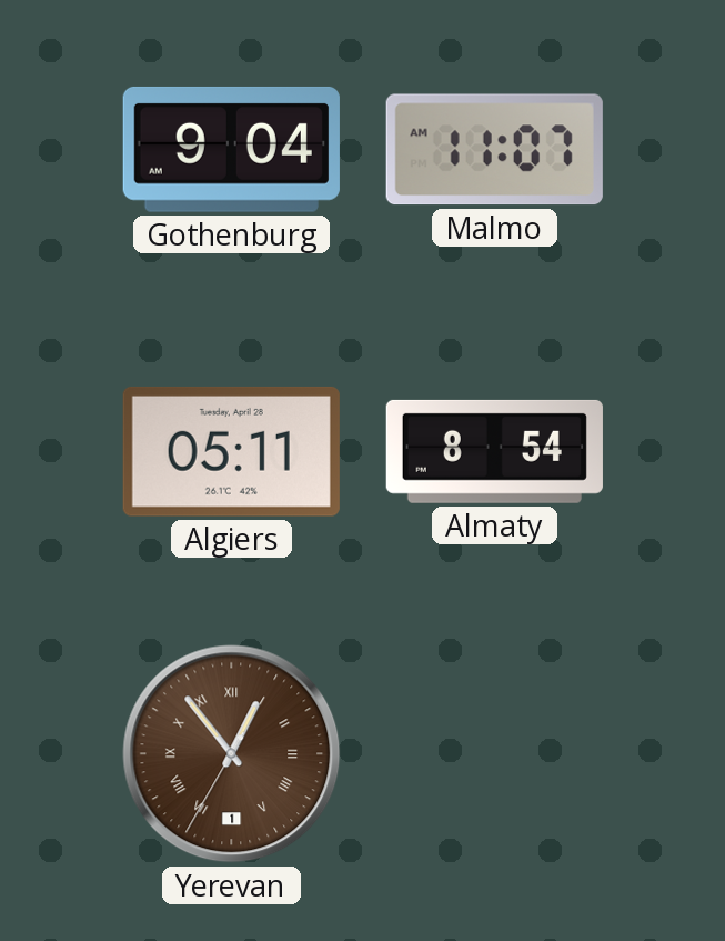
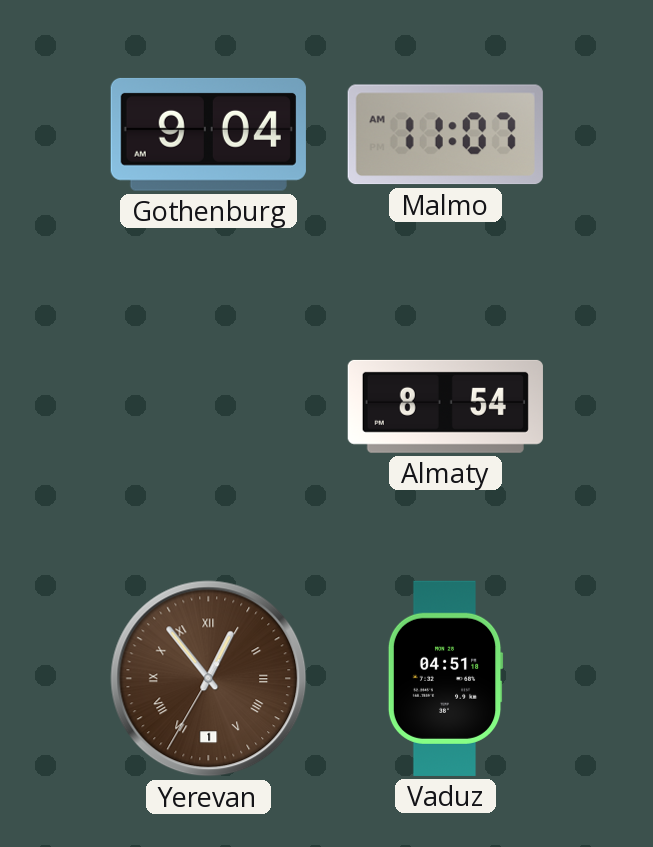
Algiers: 05:11 -> none
Vaduz: none -> 04:51
